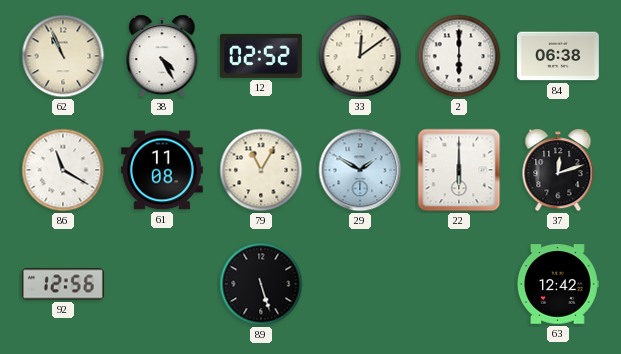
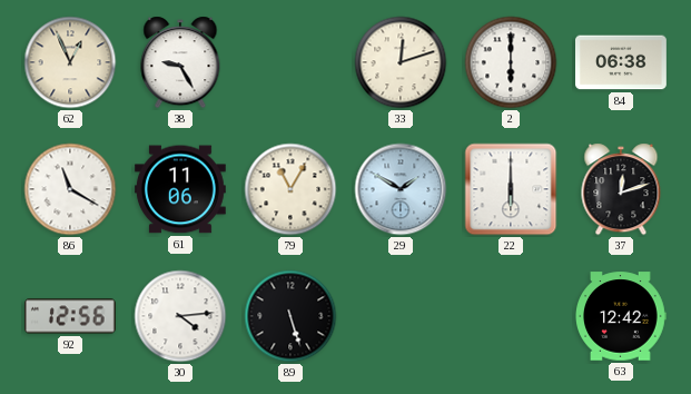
62: 10:56 -> 12:56
38: 4:25 -> 9:25
12: 02:52 -> none
33: 12:09 -> 12:12
61: 11:08 -> 11:06
30: none -> 4:14
